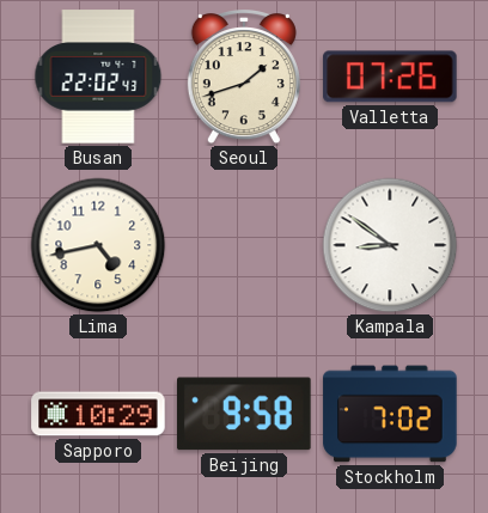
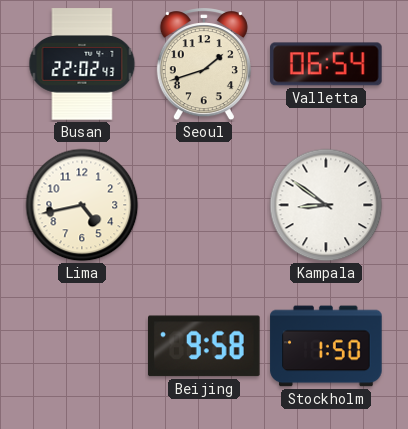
Valletta: 07:26 -> 06:54
Sapporo: 10:29 -> none
Stockholm: 7:02 -> 1:50
